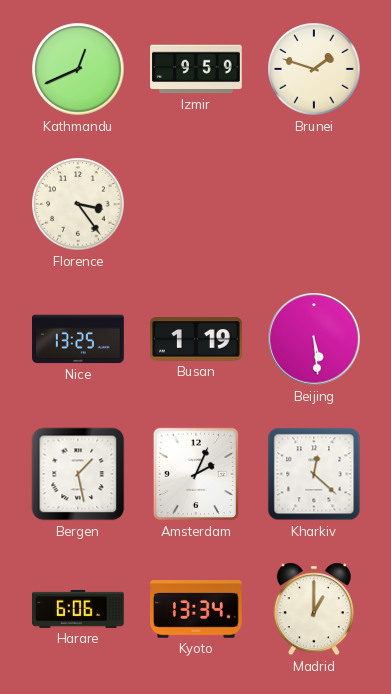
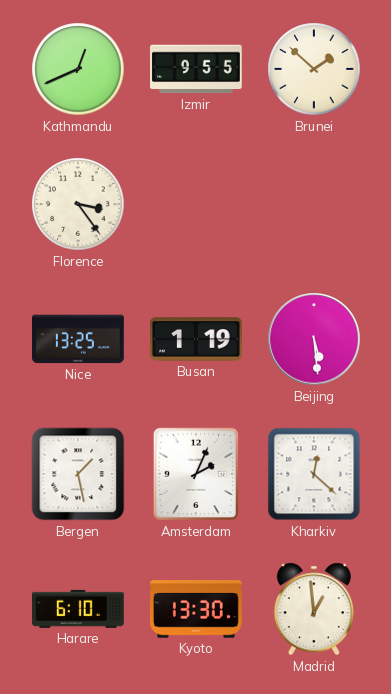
Izmir: 9:59 -> 9:55
Brunei: 1:48 -> 1:52
Harare: 6:06 -> 6:10
Kyoto: 13:34 -> 13:30
Madrid: 1:00 -> 12:59
